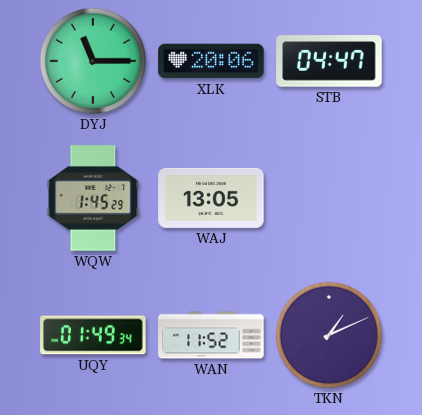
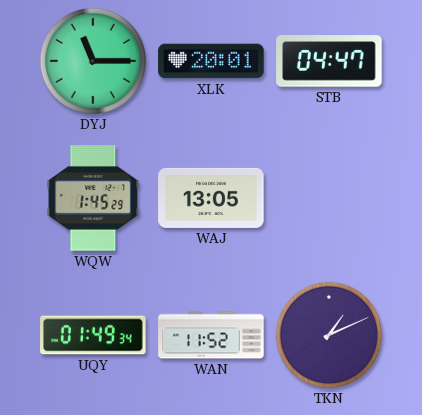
XLK: 20:06 -> 20:01
